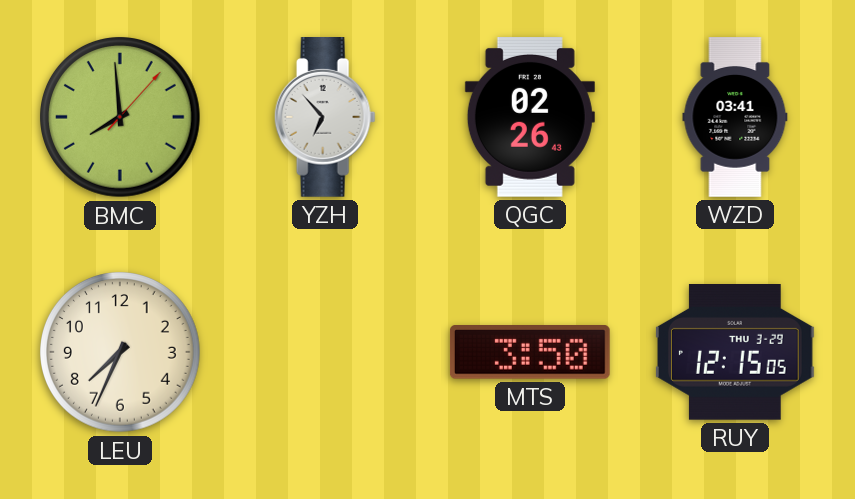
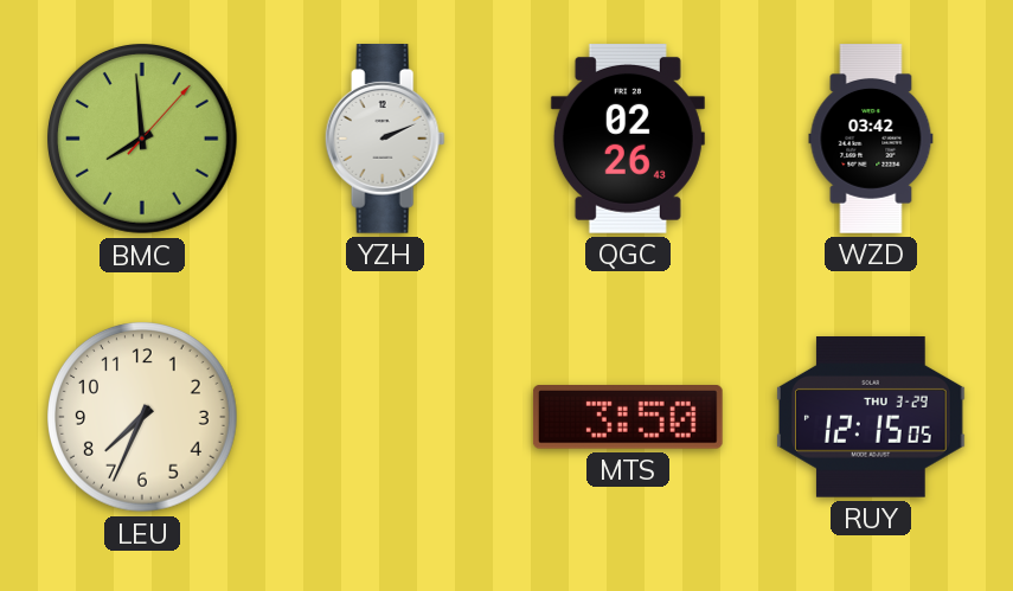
YZH: 6:53 -> 2:11
WZD: 03:41 -> 03:42
